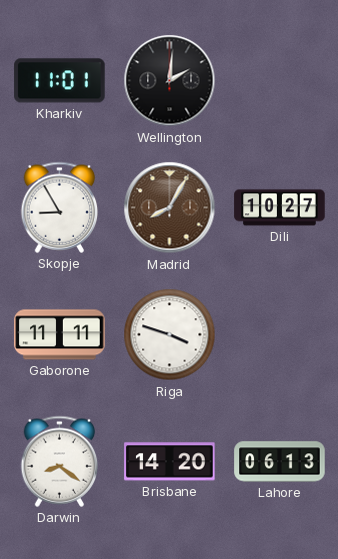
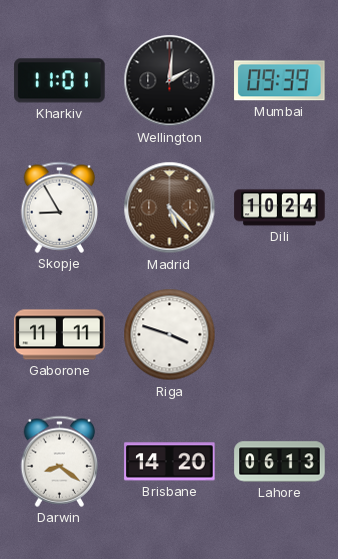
Mumbai: none -> 09:39
Madrid: 8:05 -> 5:23
Dili: 10:27 -> 10:24
